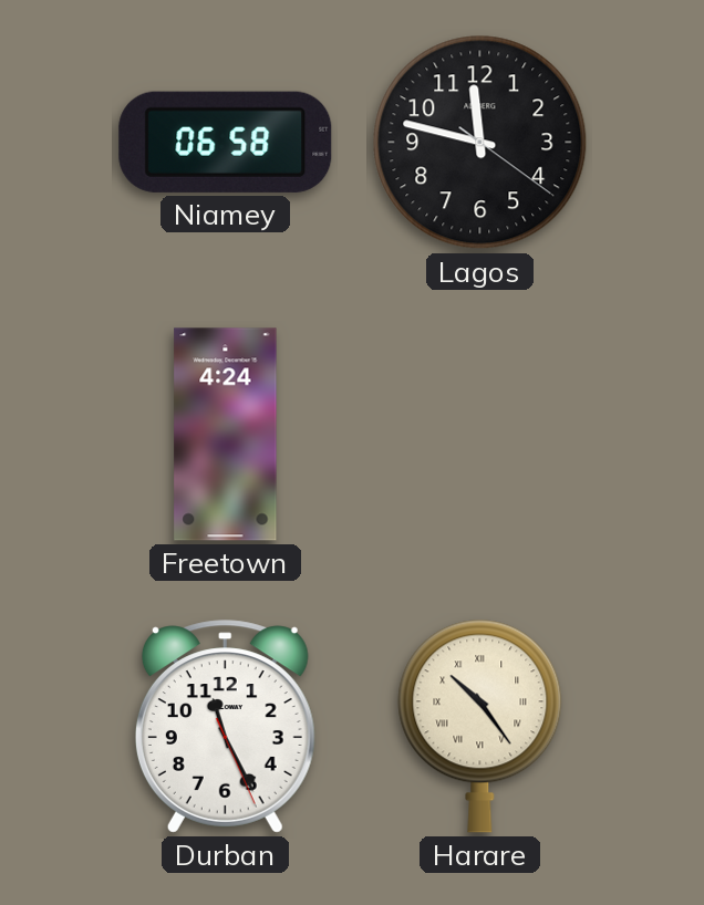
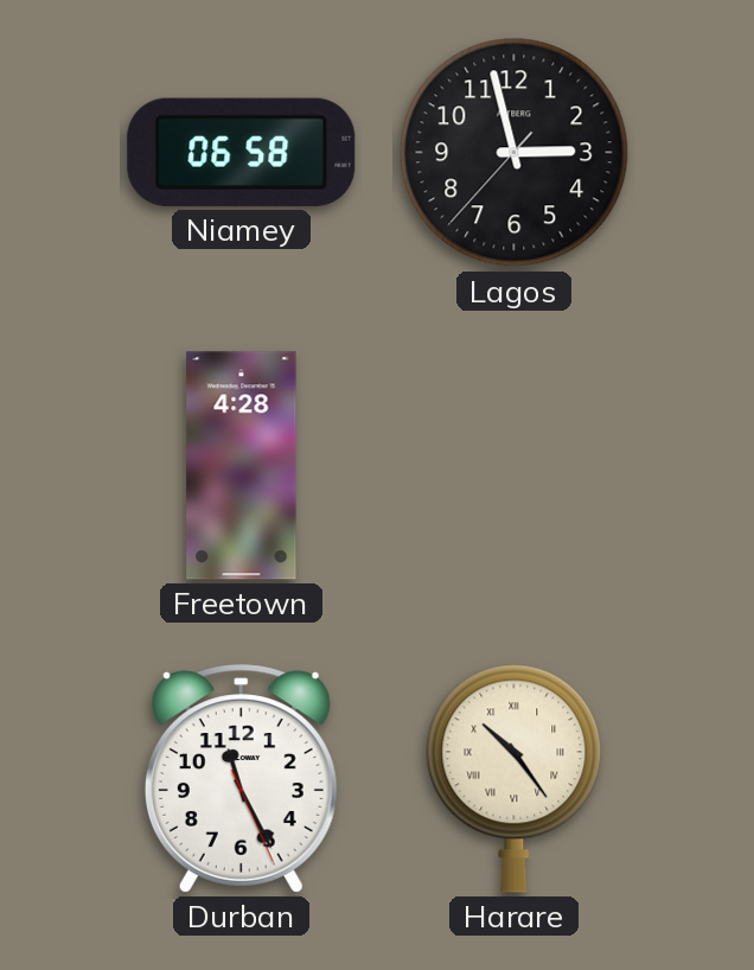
Lagos: 11:47 -> 2:57
Freetown: 4:24 -> 4:28
